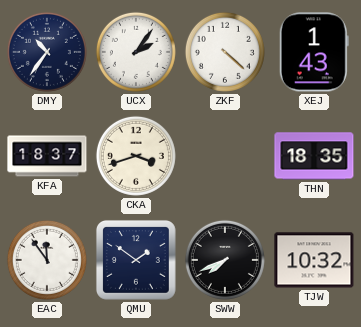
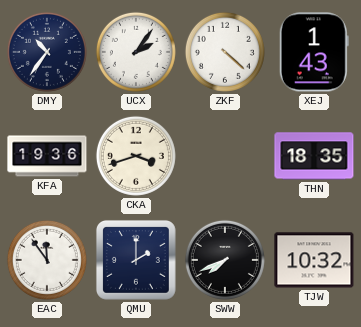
KFA: 18:37 -> 19:36
QMU: 1:51 -> 2:00
